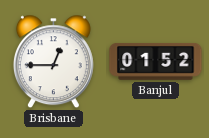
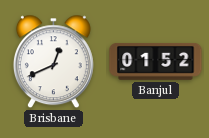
Brisbane: 12:45 -> 12:41
